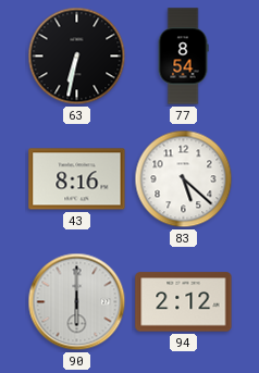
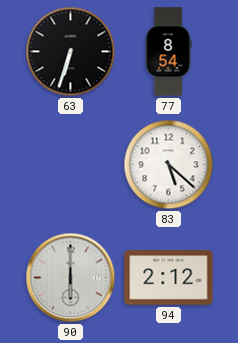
63: 6:32 -> 6:33
43: 8:16 -> none
